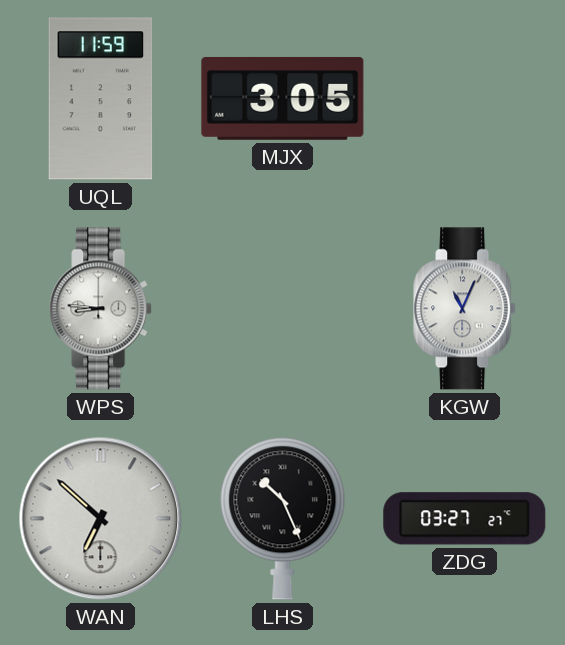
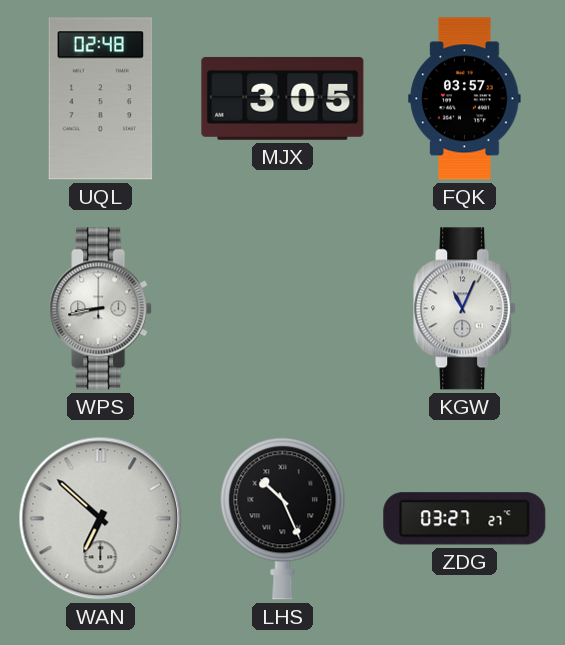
UQL: 11:59 -> 02:48
FQK: none -> 03:57
WPS: 8:46 -> 8:43
